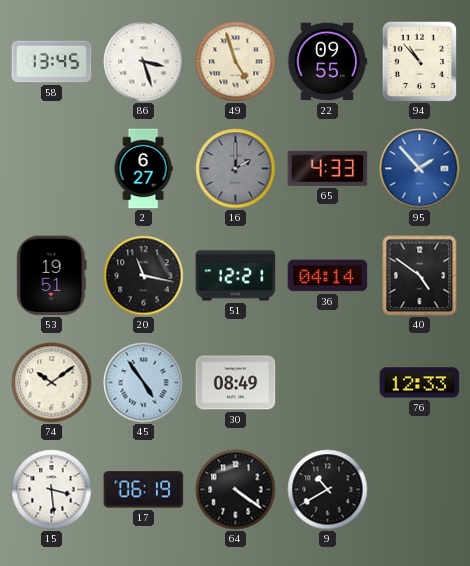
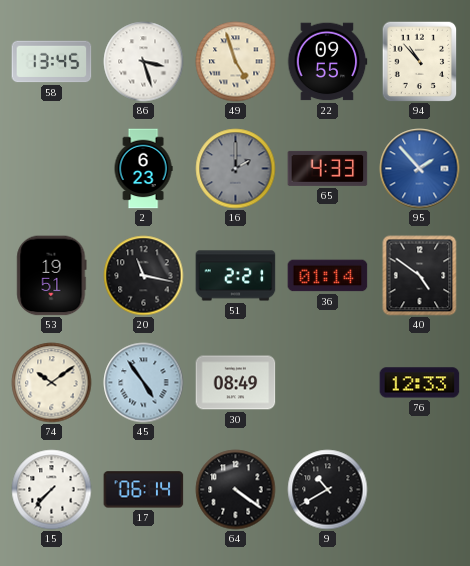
2: 6:27 -> 6:23
51: 12:21 -> 2:21
36: 04:14 -> 01:14
15: 3:29 -> 7:37
17: 06:19 -> 06:14
